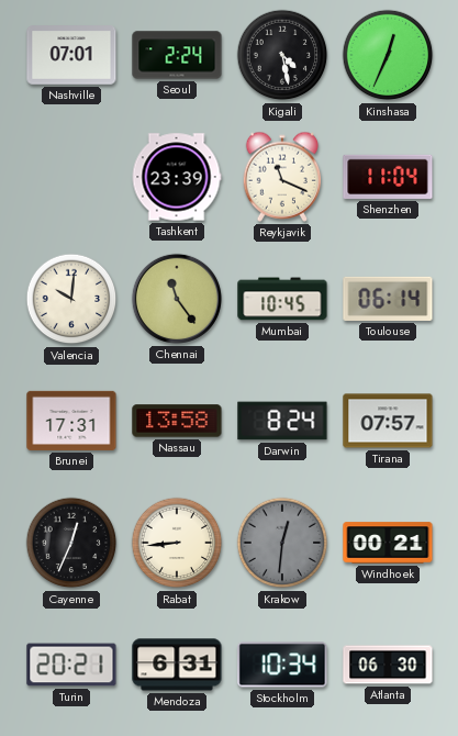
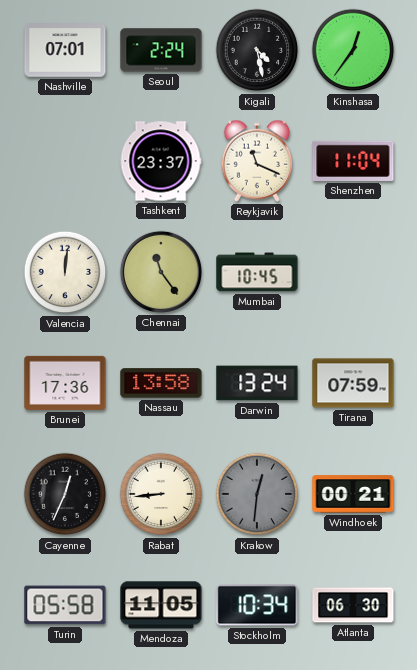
Kinshasa: 12:34 -> 12:36
Tashkent: 23:39 -> 23:37
Valencia: 10:01 -> 12:01
Toulouse: 06:14 -> none
Brunei: 17:31 -> 17:36
Darwin: 8:24 -> 13:24
Tirana: 07:57 -> 07:59
Turin: 20:21 -> 05:58
Mendoza: 6:31 -> 11:05
